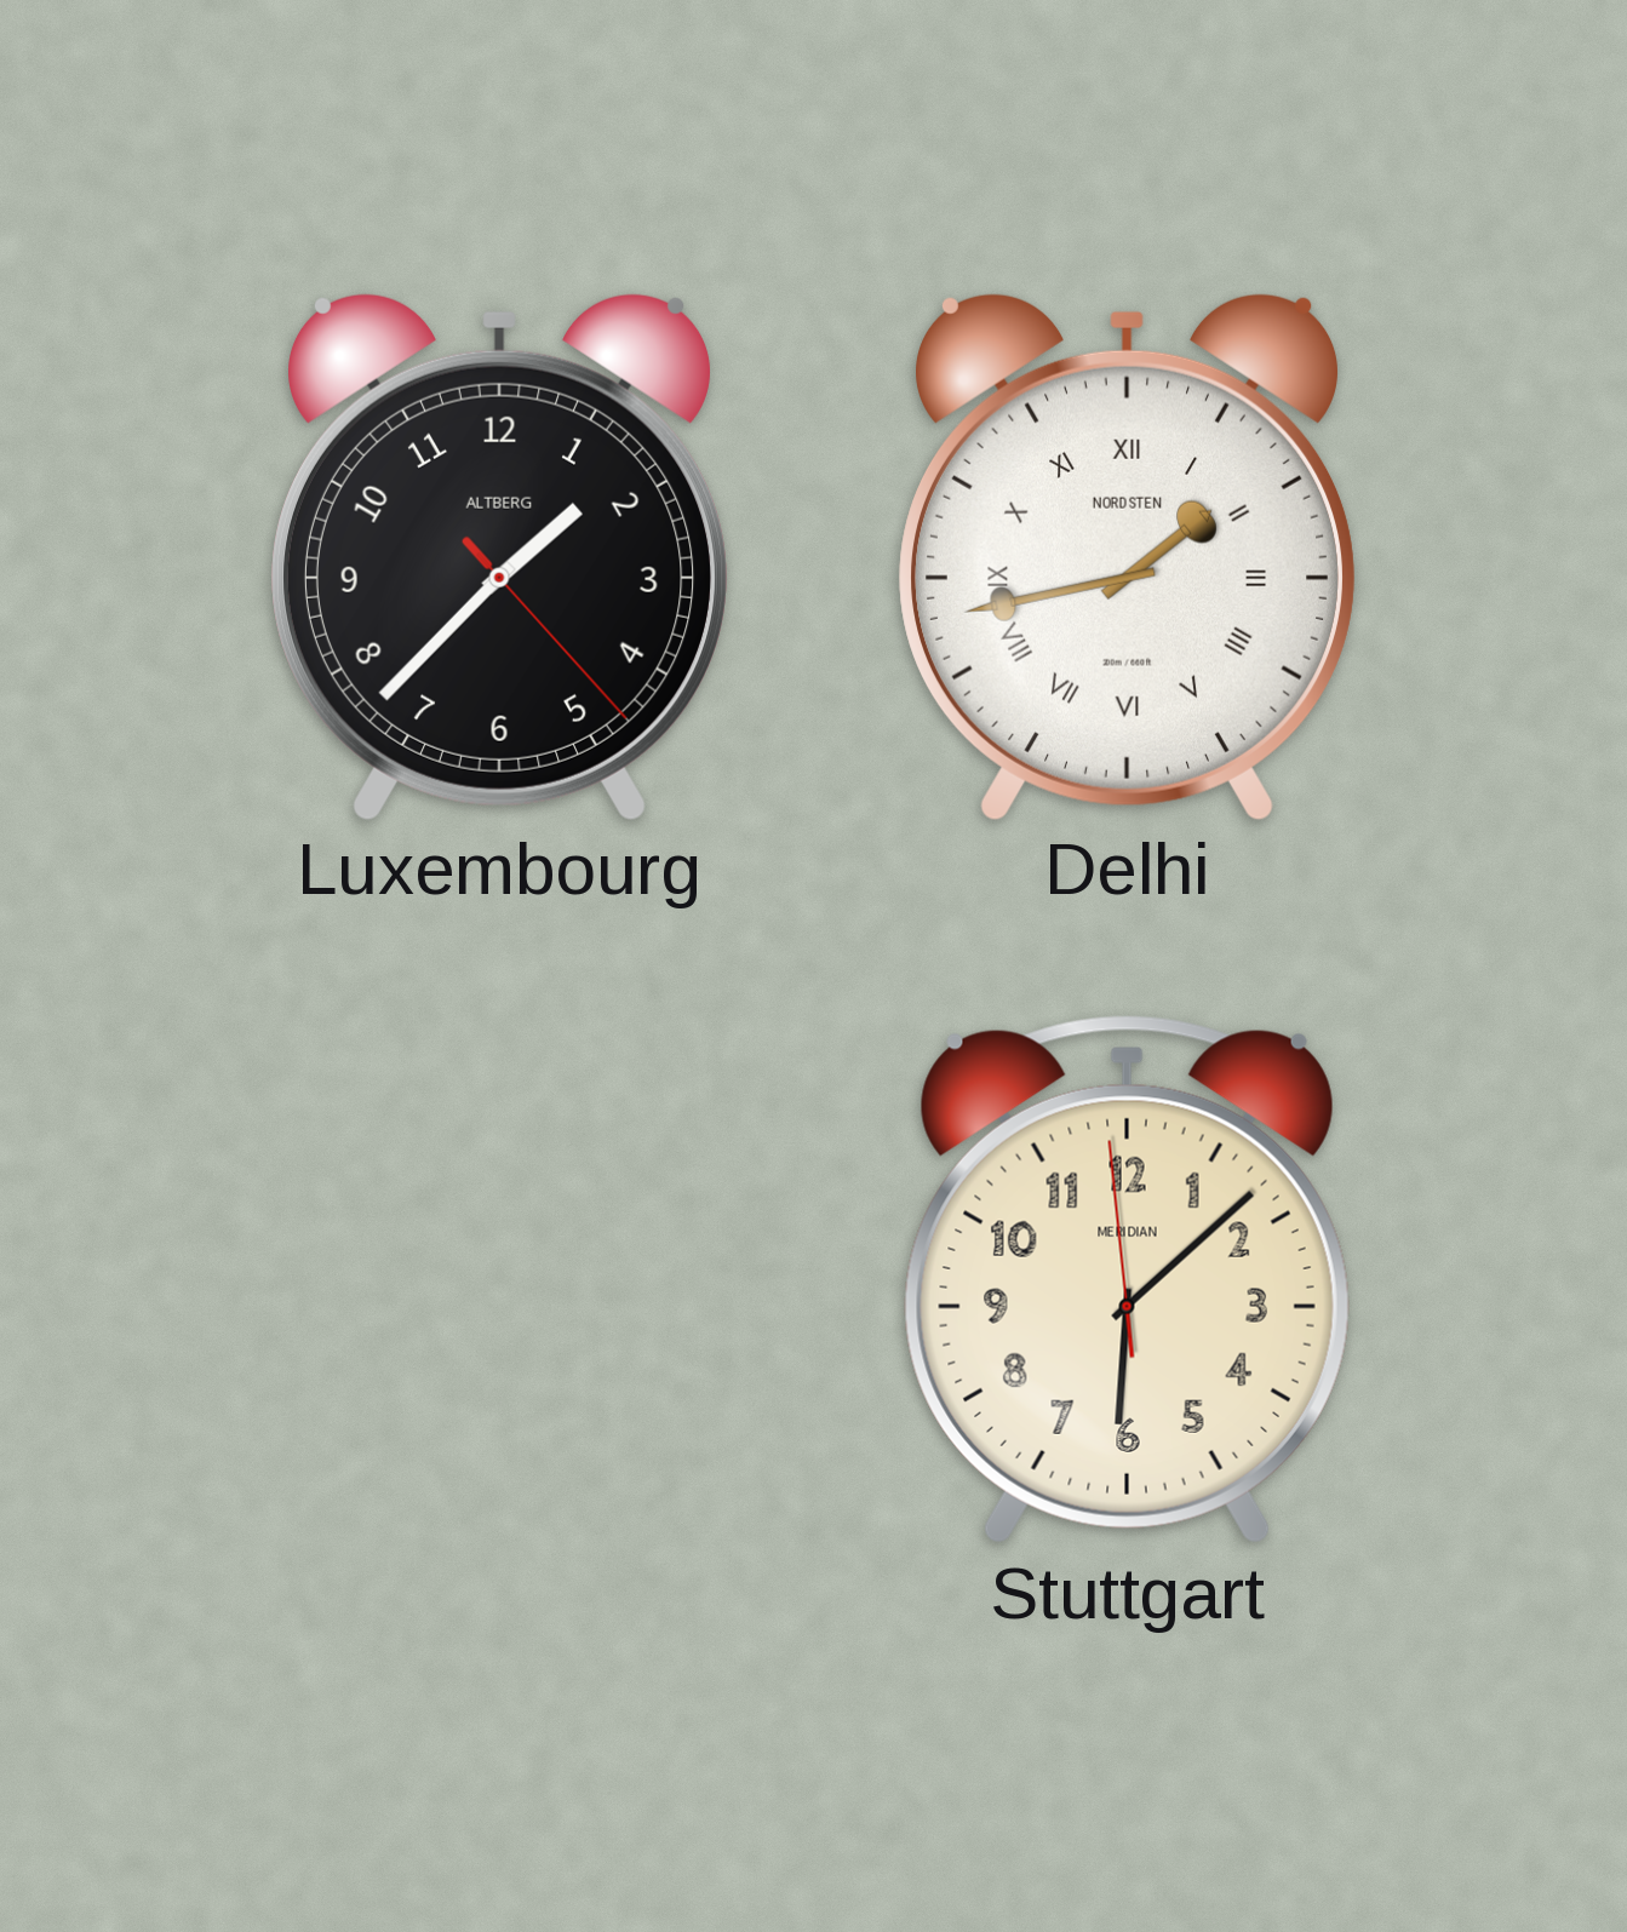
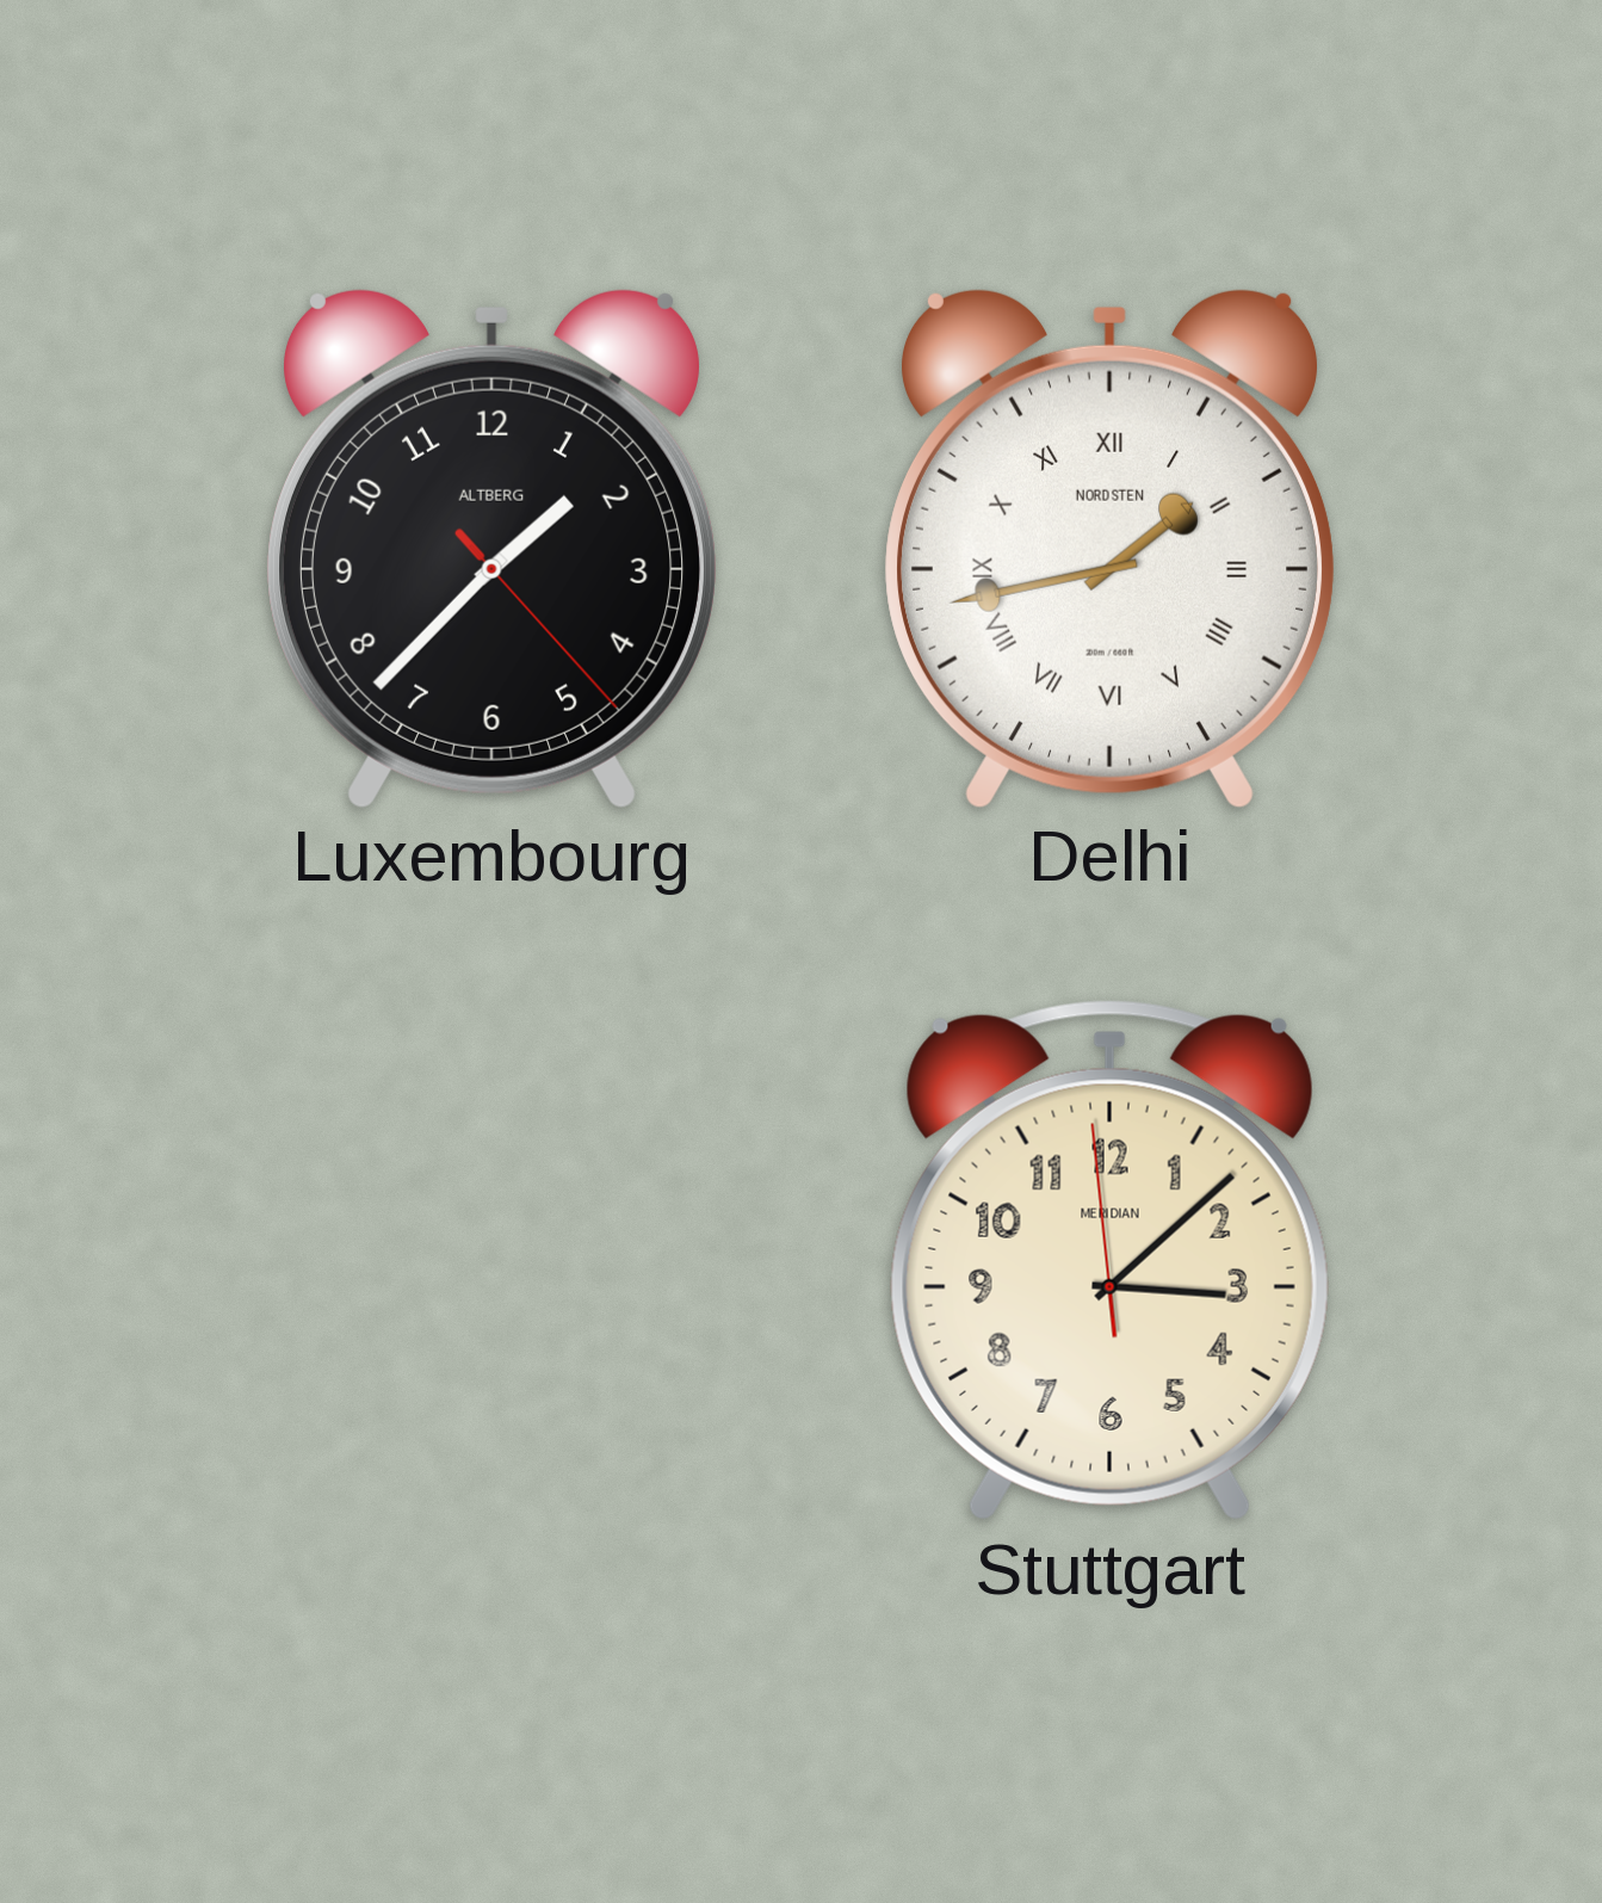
Stuttgart: 6:07 -> 3:07
